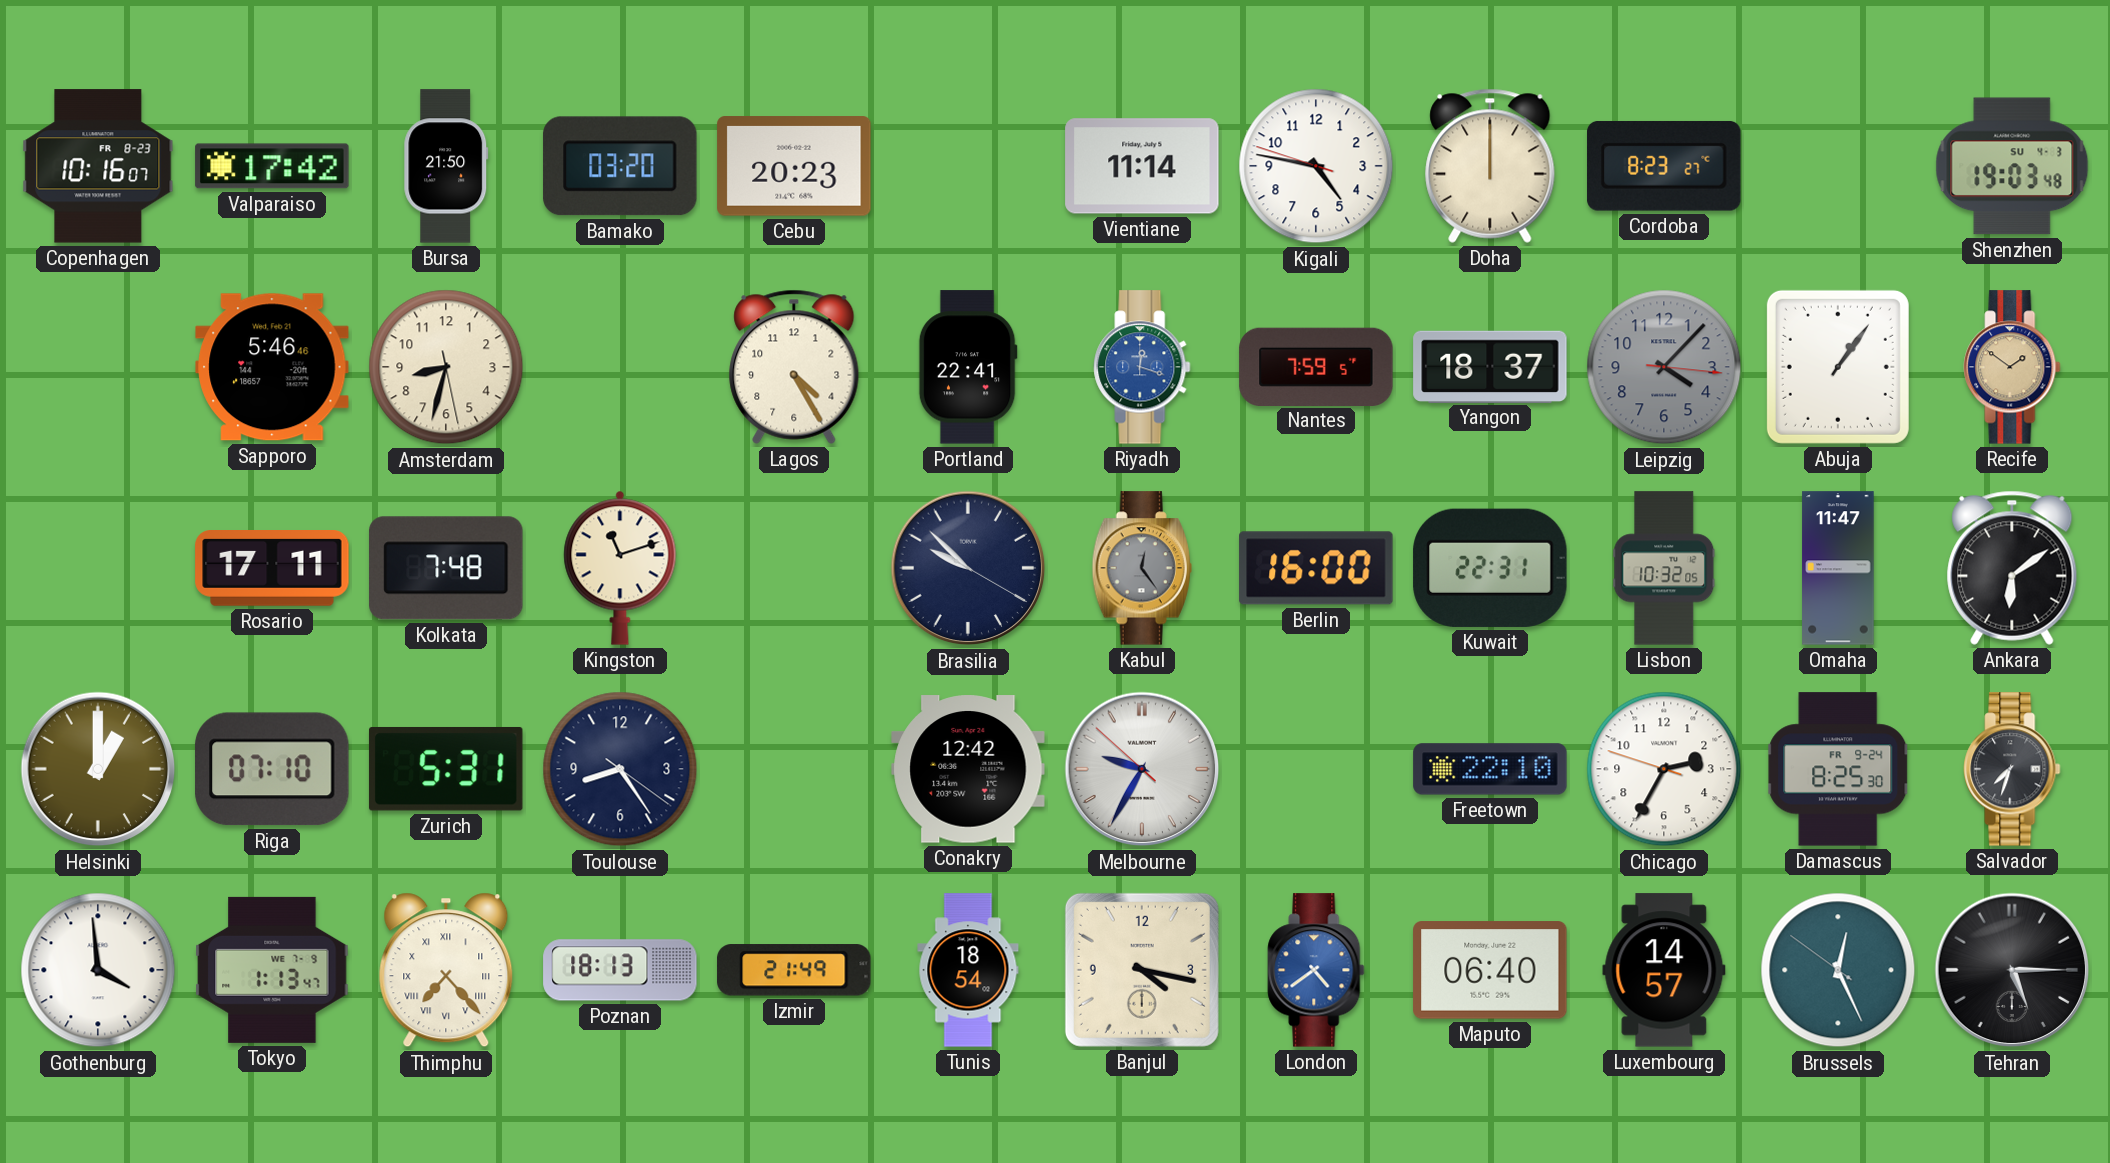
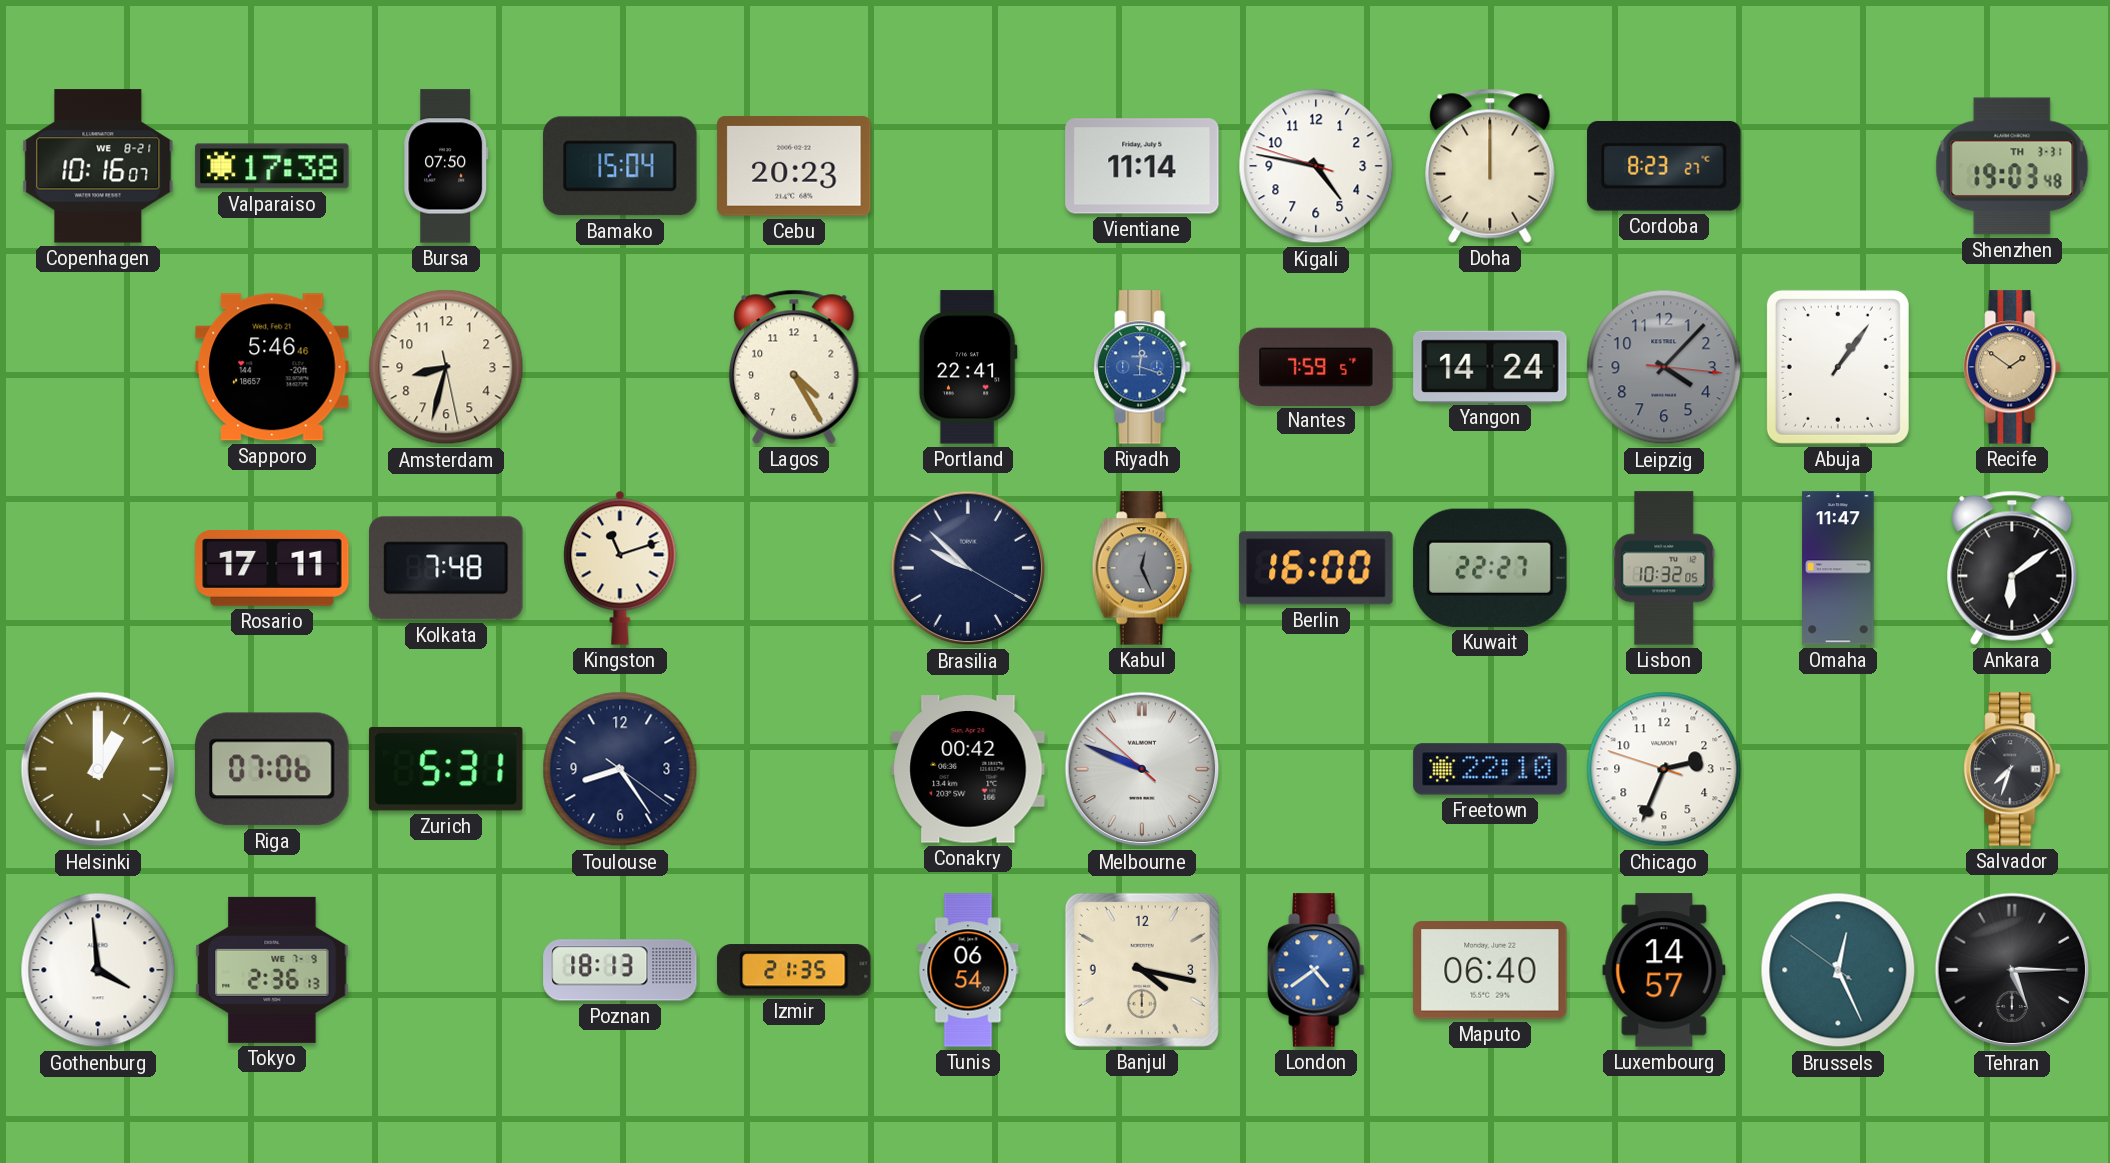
Copenhagen date: FR 8-23 -> WE 8-21
Valparaiso: 17:42 -> 17:38
Bursa: 21:50 -> 07:50
Bamako: 03:20 -> 15:04
Shenzhen date: SU 4-3 -> TH 3-31
Yangon: 18:37 -> 14:24
Kabul: 12:24 -> 12:26
Kuwait: 22:31 -> 22:27
Riga: 07:10 -> 07:06
Conakry: 12:42 -> 00:42
Melbourne: 9:34 -> 9:48
Chicago: 2:34 -> 2:33
Damascus: 8:25 -> none
Tokyo: 1:13 -> 2:36
Thimphu: 7:23 -> none
Izmir: 21:49 -> 21:35
Tunis: 18:54 -> 06:54
